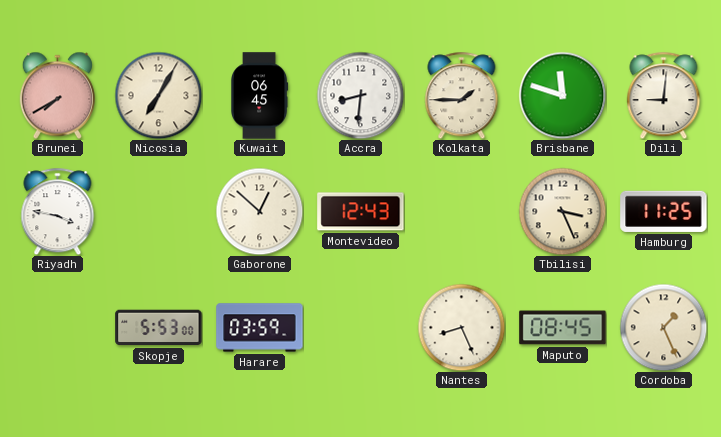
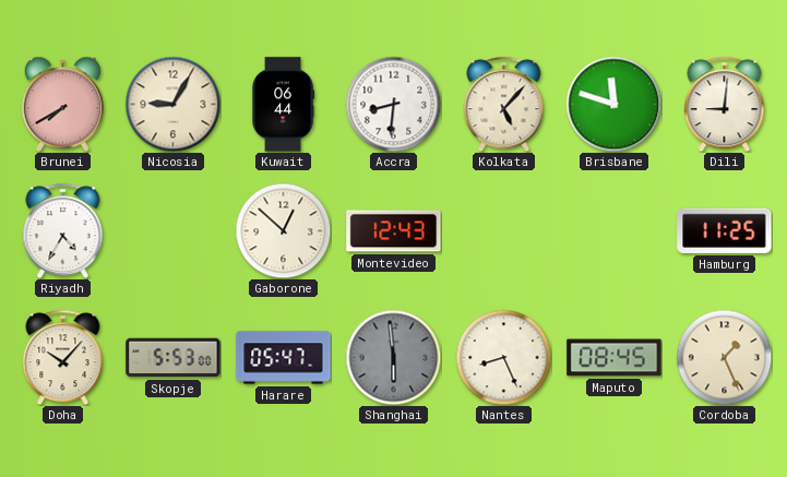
Nicosia: 7:05 -> 9:05
Kuwait: 06:45 -> 06:44
Kolkata: 1:45 -> 5:07
Riyadh: 3:47 -> 4:35
Tbilisi: 3:26 -> none
Doha: none -> 10:07
Harare: 03:59 -> 05:47
Shanghai: none -> 5:59
